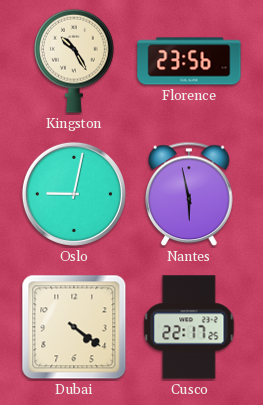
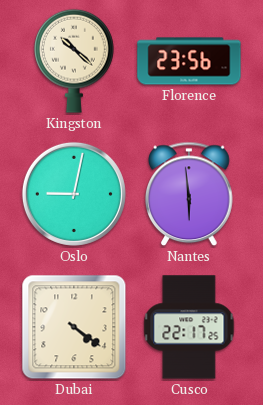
Kingston: 10:25 -> 10:22
Nantes: 5:58 -> 5:59
